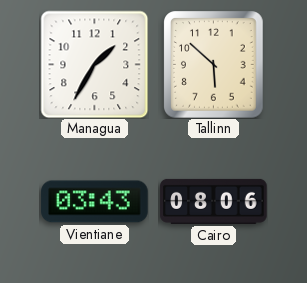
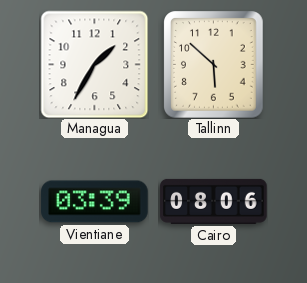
Vientiane: 03:43 -> 03:39
